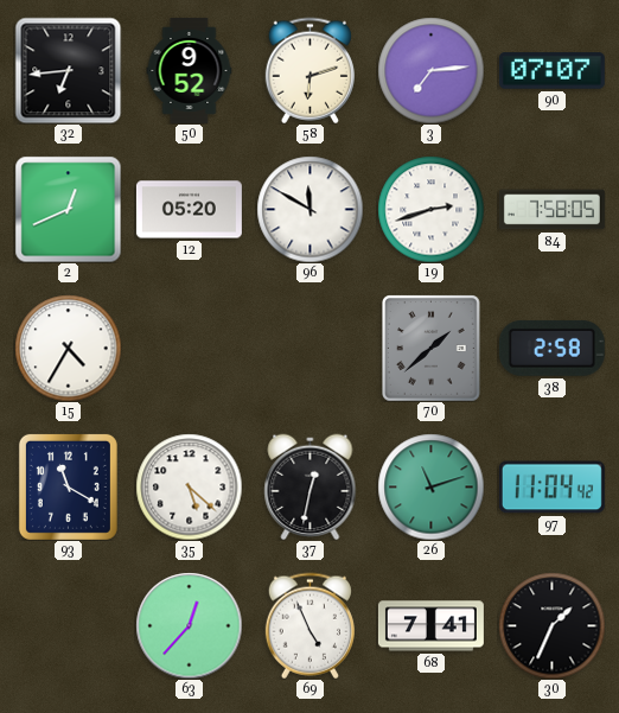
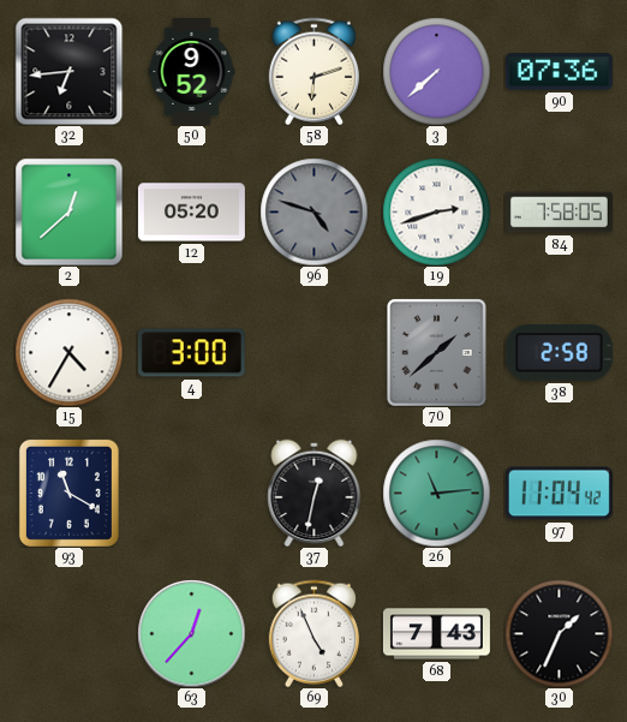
3: 7:14 -> 7:38
90: 07:07 -> 07:36
2: 12:41 -> 12:38
96: 11:50 -> 4:48
96 dial: white -> grey
4: none -> 3:00
35: 5:22 -> none
26: 11:12 -> 11:14
68: 7:41 -> 7:43
